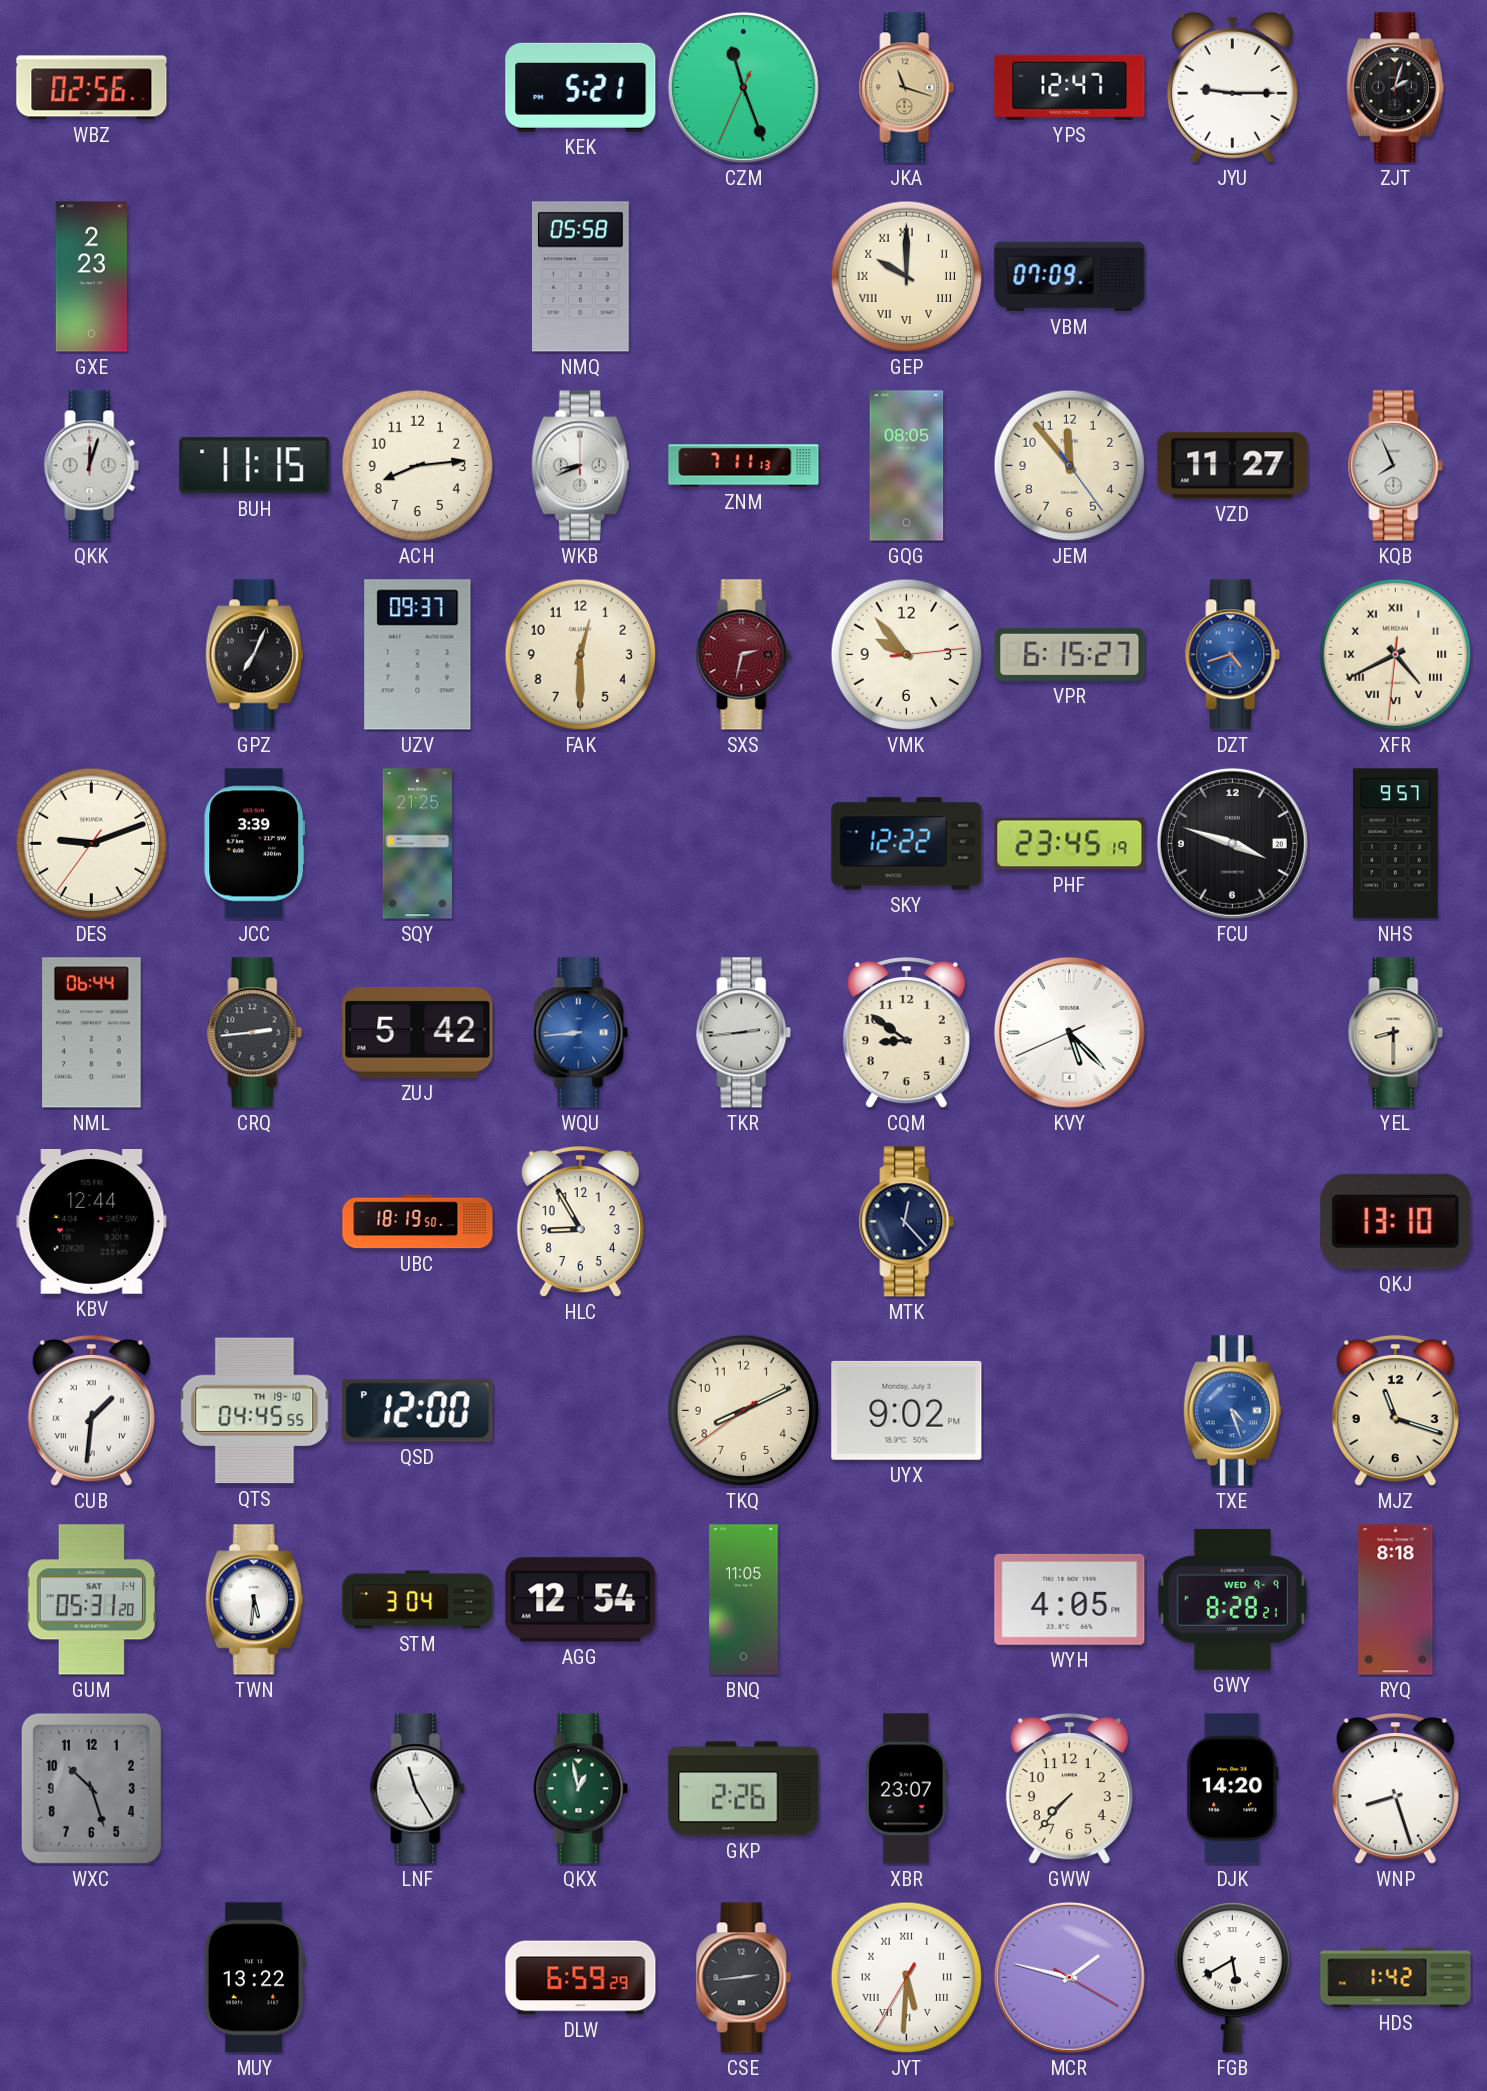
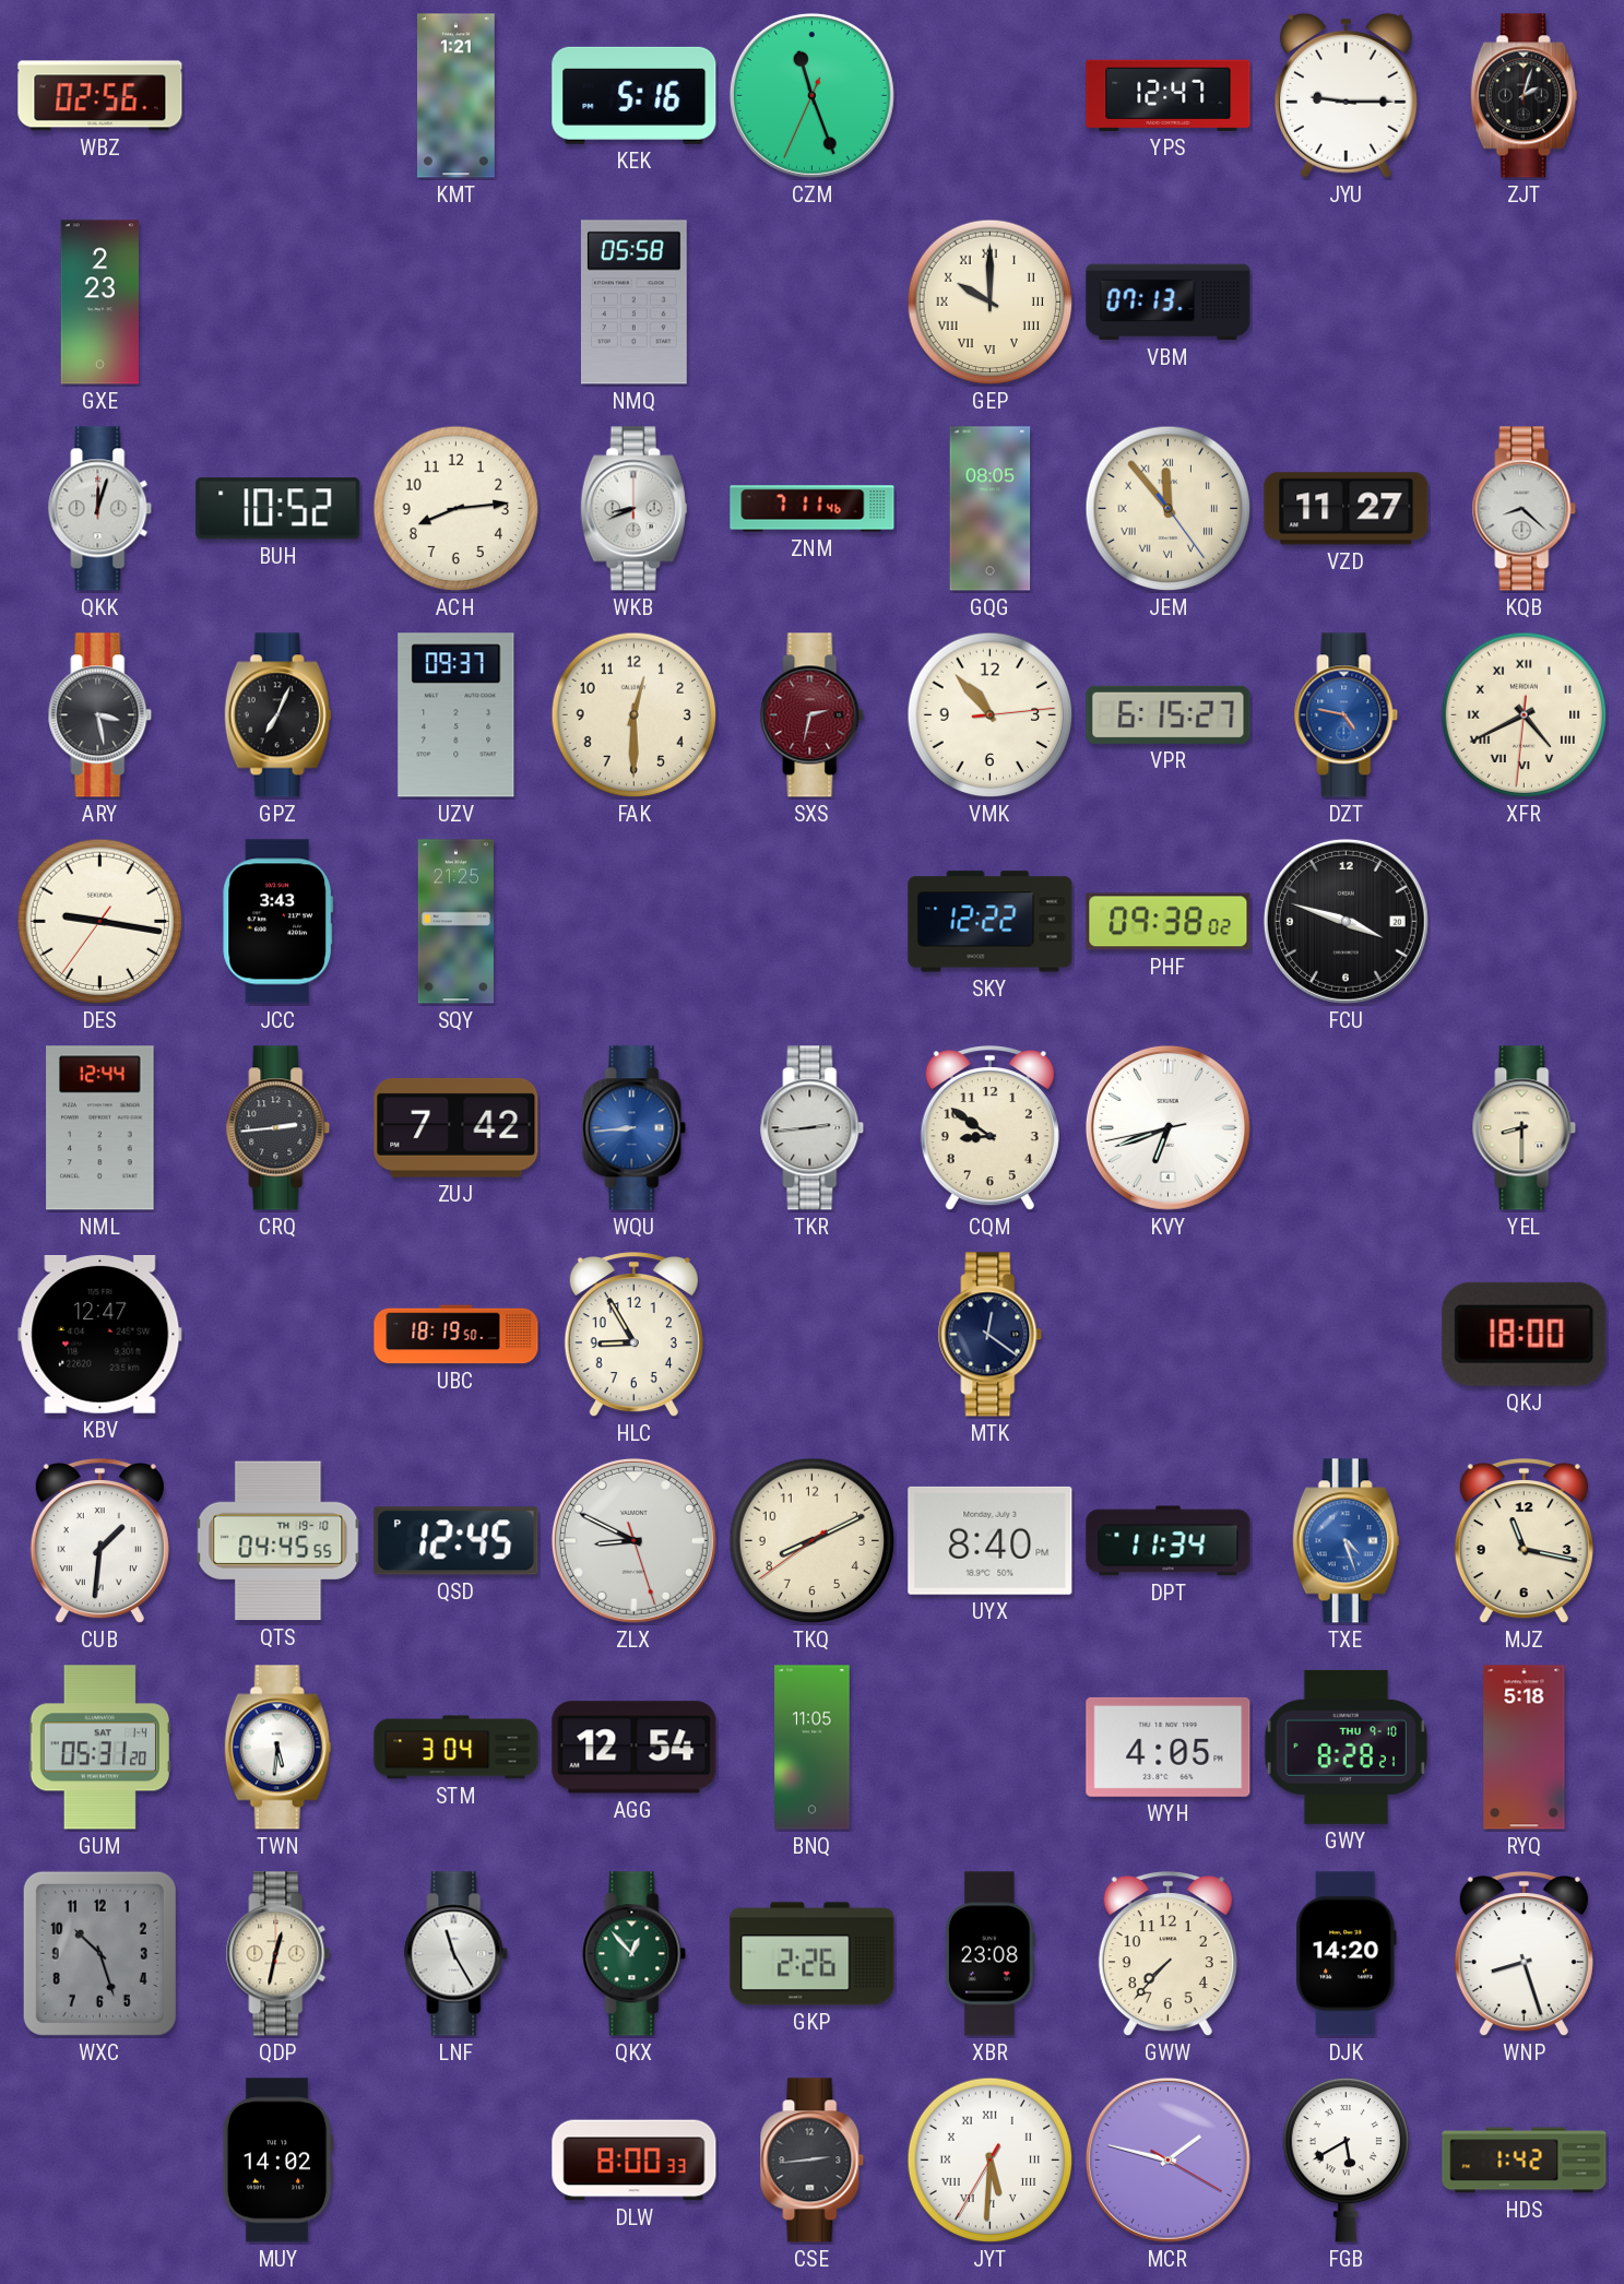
KMT: none -> 1:21
KEK: 5:21 -> 5:16
JKA: 11:18 -> none
VBM: 07:09 -> 07:13
BUH: 11:15 -> 10:52
ZNM: 7:11:13 -> 7:11:46
JEM numerals: Arabic -> Roman
KQB: 7:56 -> 8:22
ARY: none -> 3:28
VMK: 9:53 -> 10:53
DZT: 4:42 -> 4:47
DES: 9:11 -> 9:16
JCC: 3:39 -> 3:43
PHF: 23:45 -> 09:38
NHS: 9:57 -> none
NML: 06:44 -> 12:44
ZUJ: 5:42 -> 7:42
KVY: 5:22 -> 6:41
KBV: 12:44 -> 12:47
MTK: 12:23 -> 12:21
QKJ: 13:10 -> 18:00
QSD: 12:00 -> 12:45
ZLX: none -> 8:49
UYX: 9:02 -> 8:40
DPT: none -> 11:34
MJZ: 11:18 -> 11:17
GWY date: WED 9-9 -> THU 9-10
RYQ: 8:18 -> 5:18
QDP: none -> 12:32
QKX: 12:58 -> 12:53
XBR: 23:07 -> 23:08
MUY: 13:22 -> 14:02
DLW: 6:59 -> 8:00
